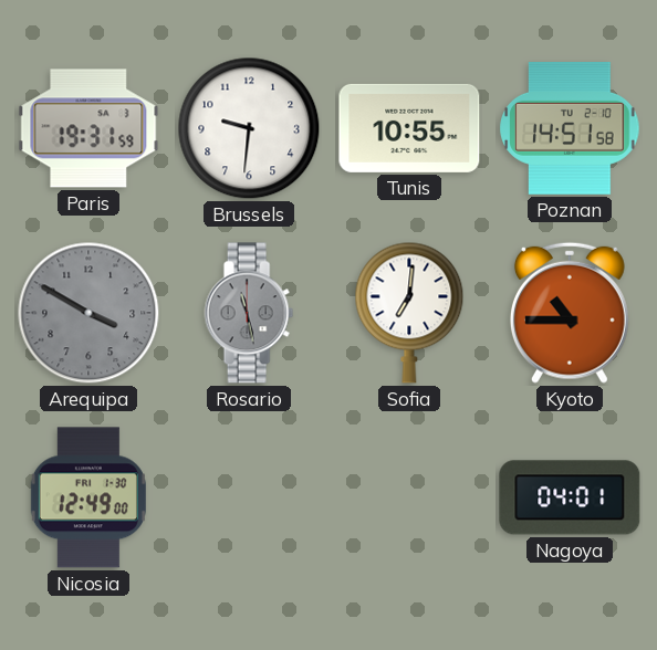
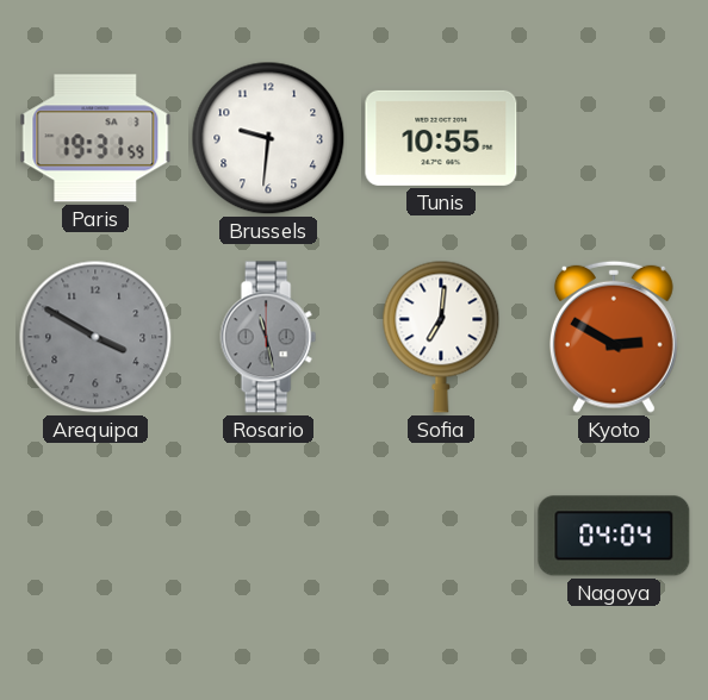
Poznan: 14:51 -> none
Kyoto: 10:45 -> 2:50
Nicosia: 12:49 -> none
Nagoya: 04:01 -> 04:04
